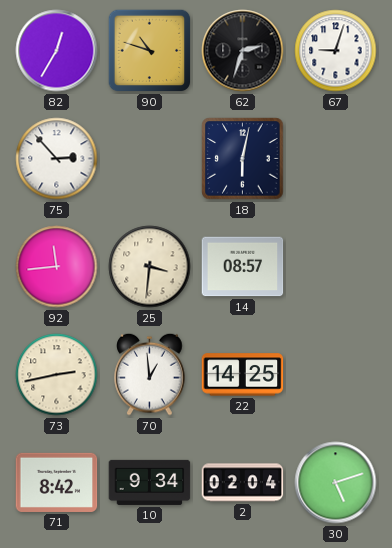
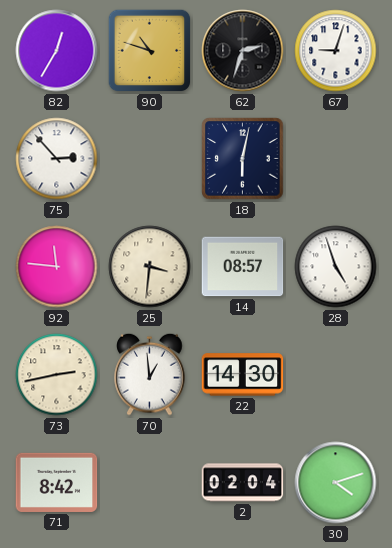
92: 11:44 -> 11:46
28: none -> 4:57
22: 14:25 -> 14:30
10: 9:34 -> none
30: 5:12 -> 4:12
